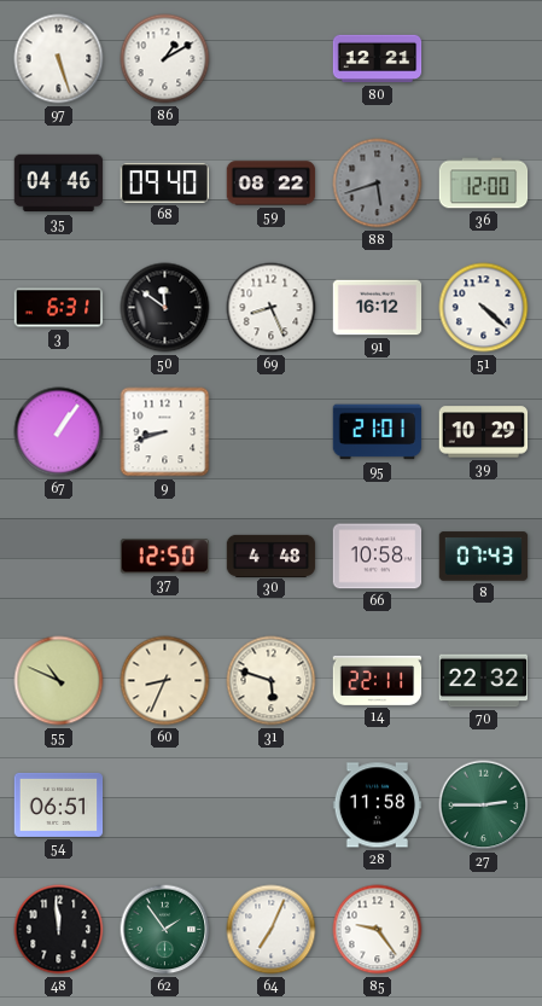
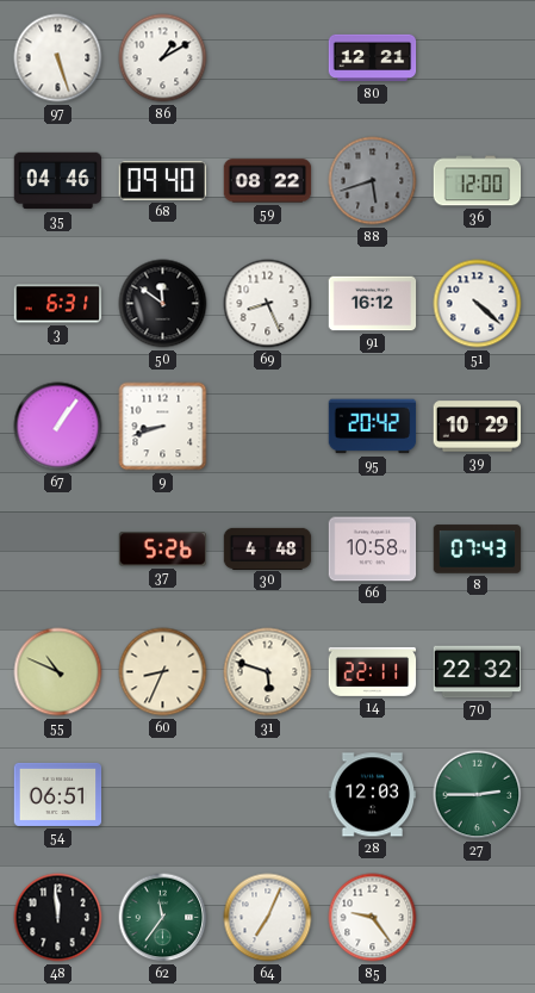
95: 21:01 -> 20:42
37: 12:50 -> 5:26
28: 11:58 -> 12:03
62: 1:54 -> 11:36
